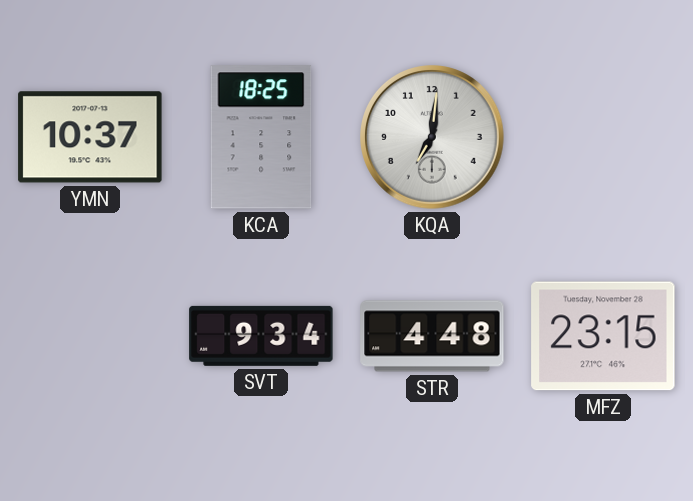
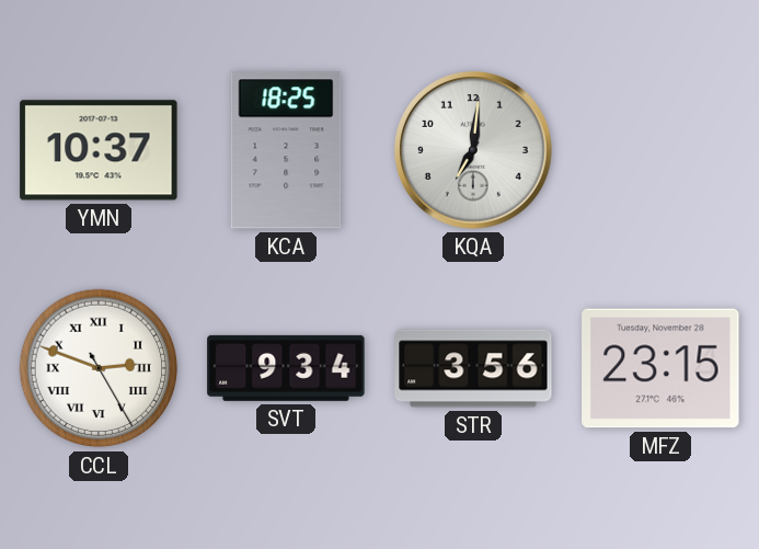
CCL: none -> 2:48
STR: 4:48 -> 3:56
